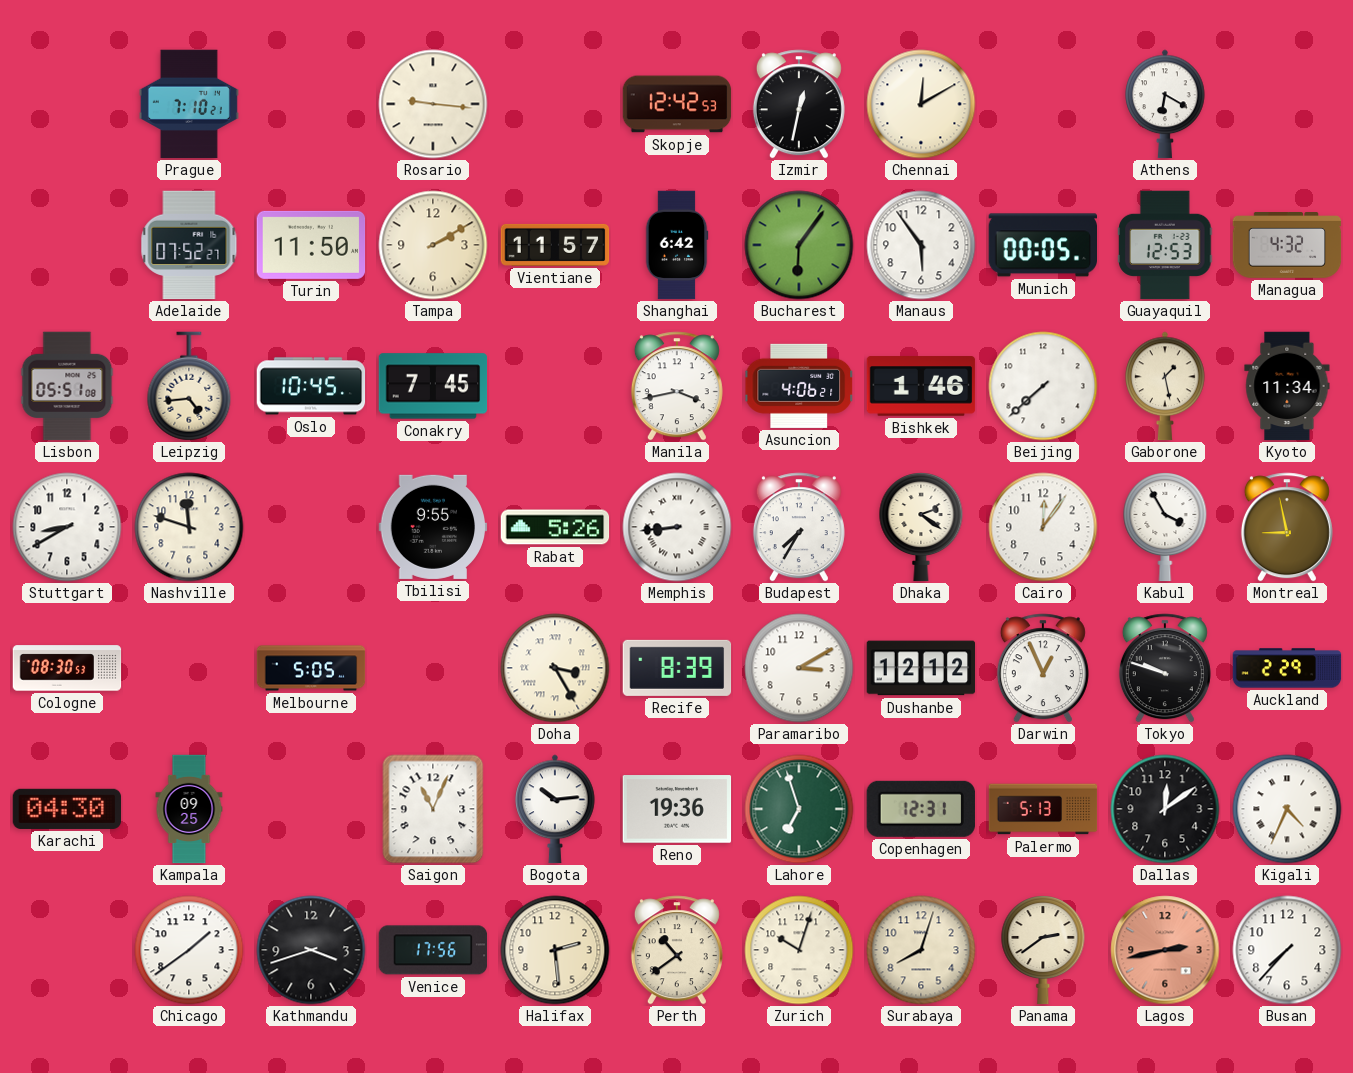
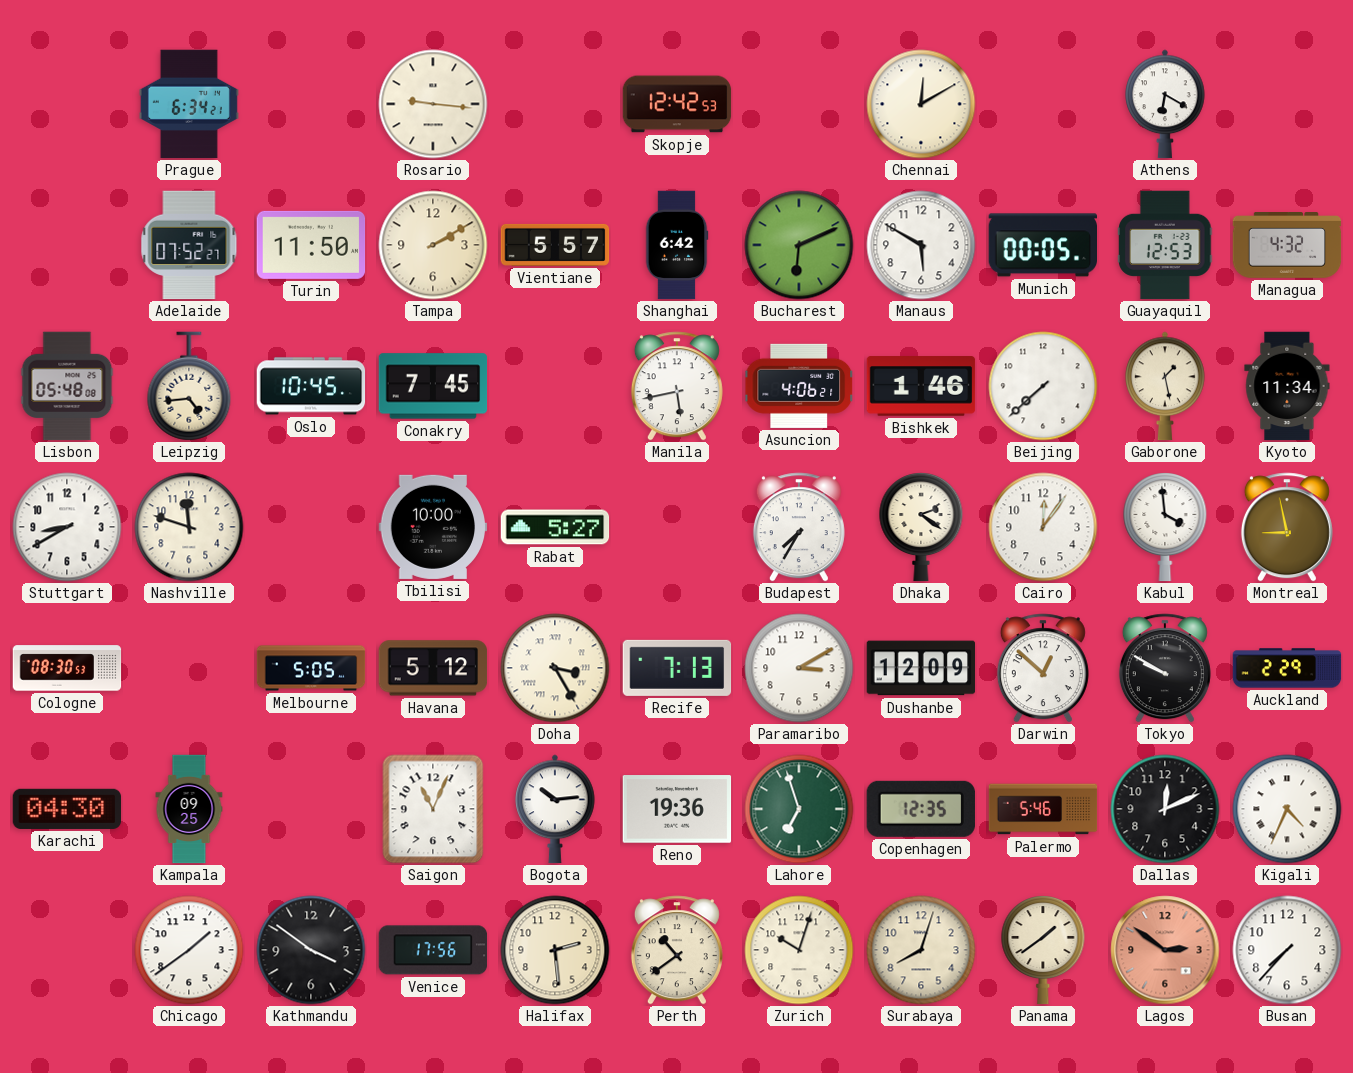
Prague: 7:10 -> 6:34
Izmir: 12:32 -> none
Vientiane: 11:57 -> 5:57
Bucharest: 6:06 -> 6:11
Manaus: 5:54 -> 5:50
Lisbon: 05:51 -> 05:48
Manila: 3:43 -> 5:43
Tbilisi: 9:55 -> 10:00
Rabat: 5:26 -> 5:27
Memphis: 8:44 -> none
Kabul: 3:55 -> 3:59
Havana: none -> 5:12
Recife: 8:39 -> 7:13
Dushanbe: 12:12 -> 12:09
Darwin: 12:56 -> 12:52
Tokyo: 9:48 -> 9:50
Copenhagen: 12:31 -> 12:35
Palermo: 5:13 -> 5:46
Dallas: 12:09 -> 12:11
Kathmandu: 3:42 -> 3:51
Panama: 2:39 -> 1:39
Lagos: 2:43 -> 2:51
